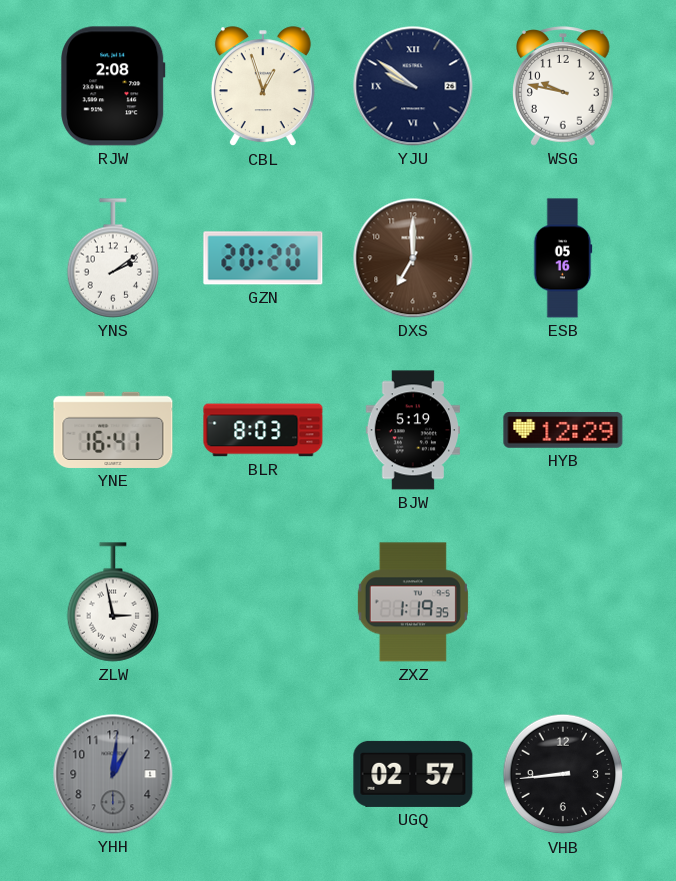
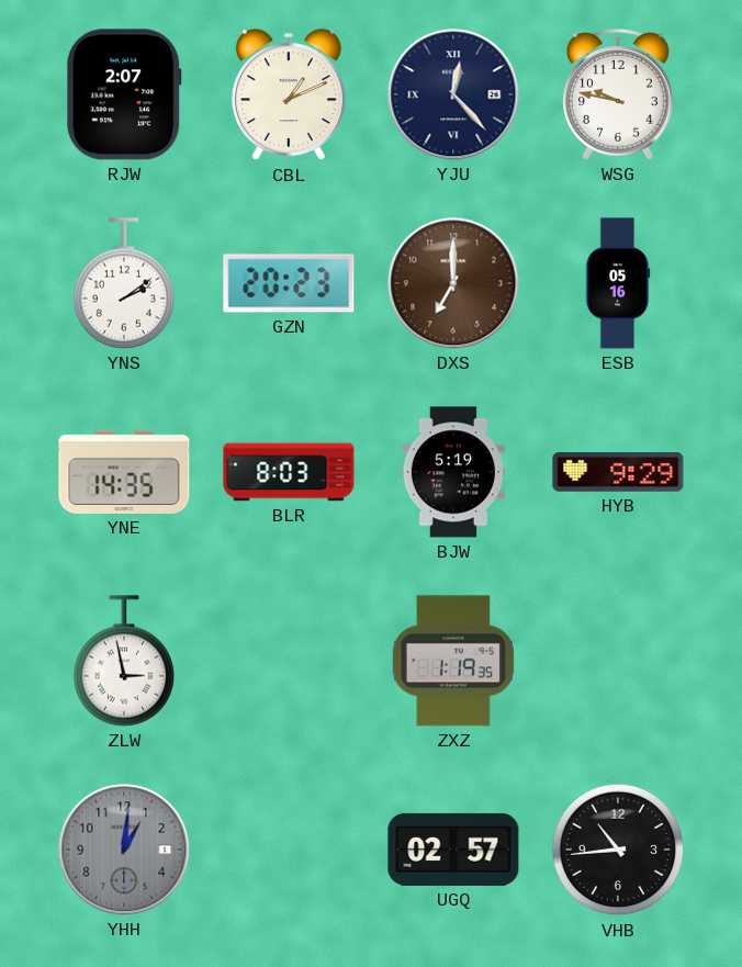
RJW: 2:08 -> 2:07
CBL: 12:57 -> 1:11
YJU: 9:51 -> 12:23
GZN: 20:20 -> 20:23
YNE: 16:41 -> 14:35
HYB: 12:29 -> 9:29
VHB: 8:44 -> 10:44
